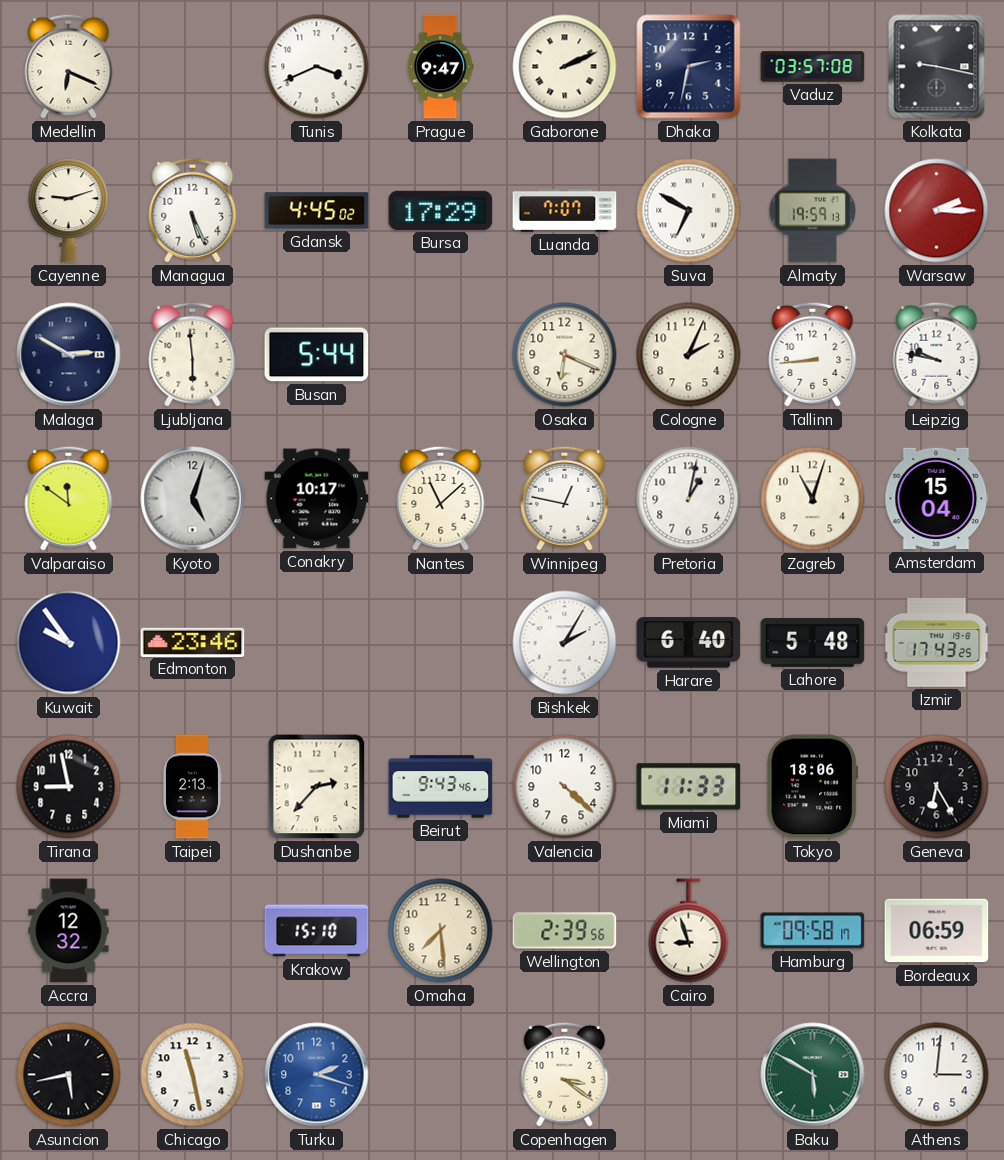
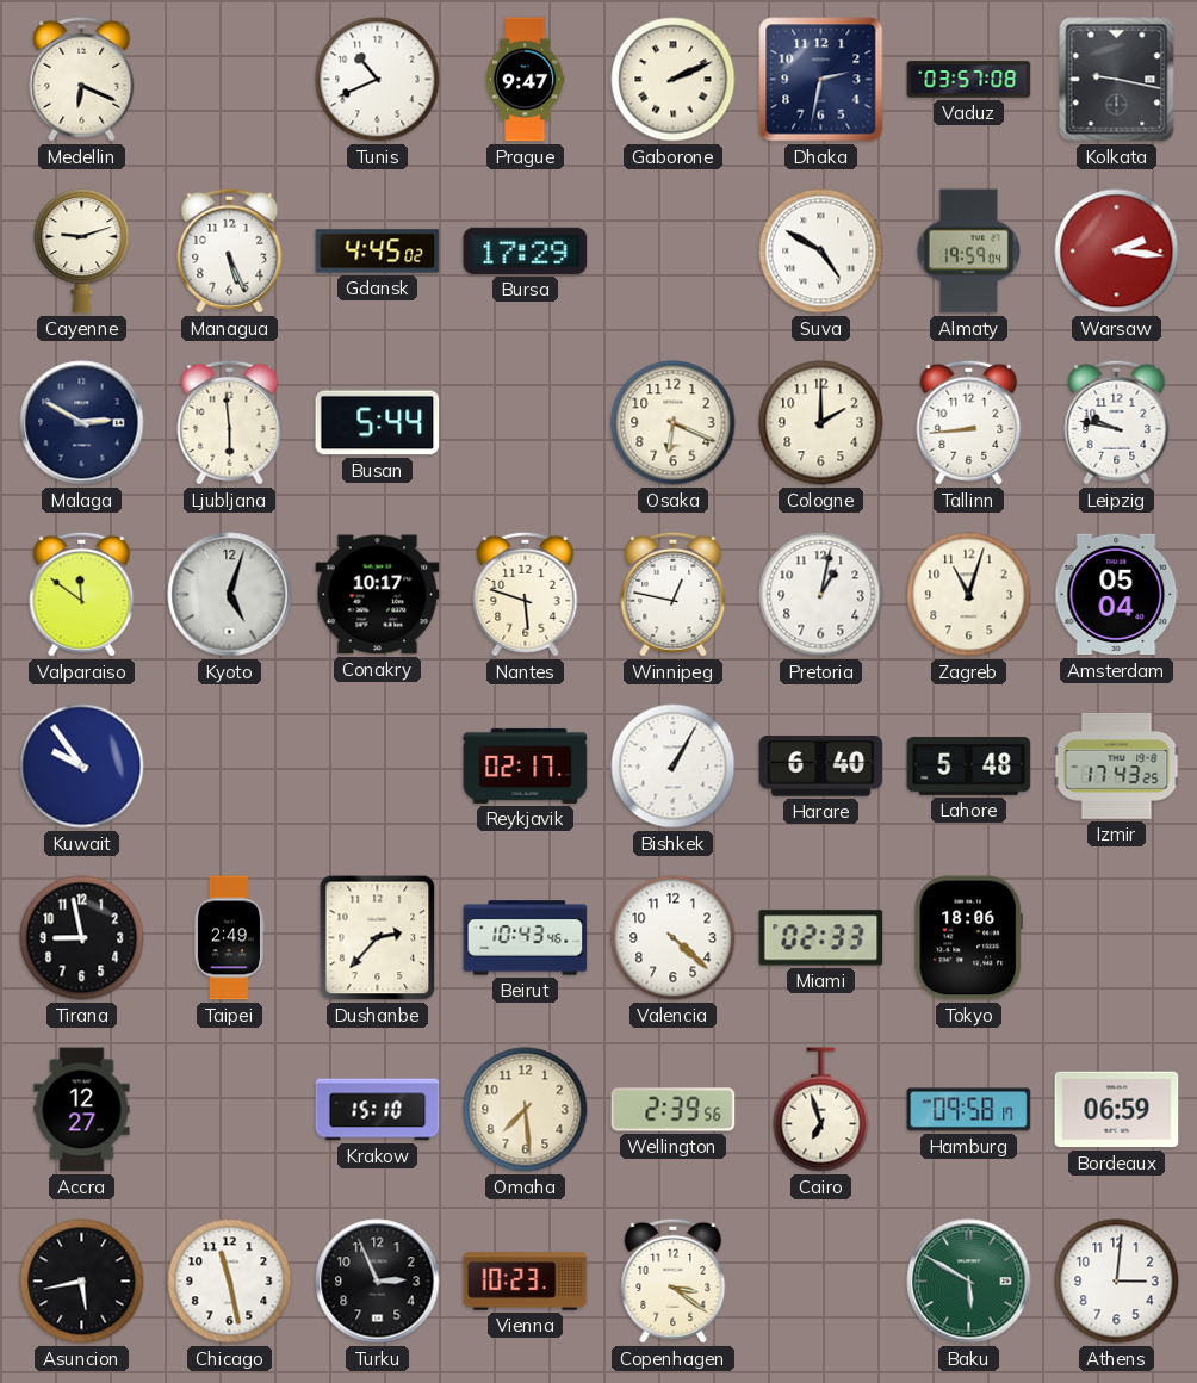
Tunis: 3:41 -> 10:41
Luanda: 7:07 -> none
Suva: 6:50 -> 4:50
Almaty: 19:59:13 -> 19:59:04
Warsaw: 2:15 -> 2:16
Cologne: 2:04 -> 2:00
Nantes: 11:08 -> 5:48
Amsterdam: 15:04 -> 05:04
Edmonton: 23:46 -> none
Reykjavik: none -> 02:17
Bishkek: 2:05 -> 1:05
Taipei: 2:13 -> 2:49
Beirut: 9:43 -> 10:43
Miami: 11:33 -> 02:33
Geneva: 6:25 -> none
Accra: 12:32 -> 12:27
Cairo: 8:57 -> 6:57
Turku: 2:18 -> 2:56
Turku dial: blue -> black
Vienna: none -> 10:23
